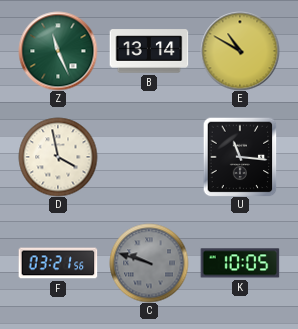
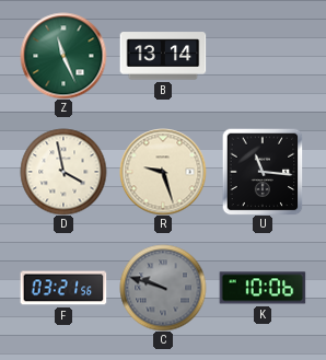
E: 10:50 -> none
R: none -> 9:27
K: 10:05 -> 10:06
